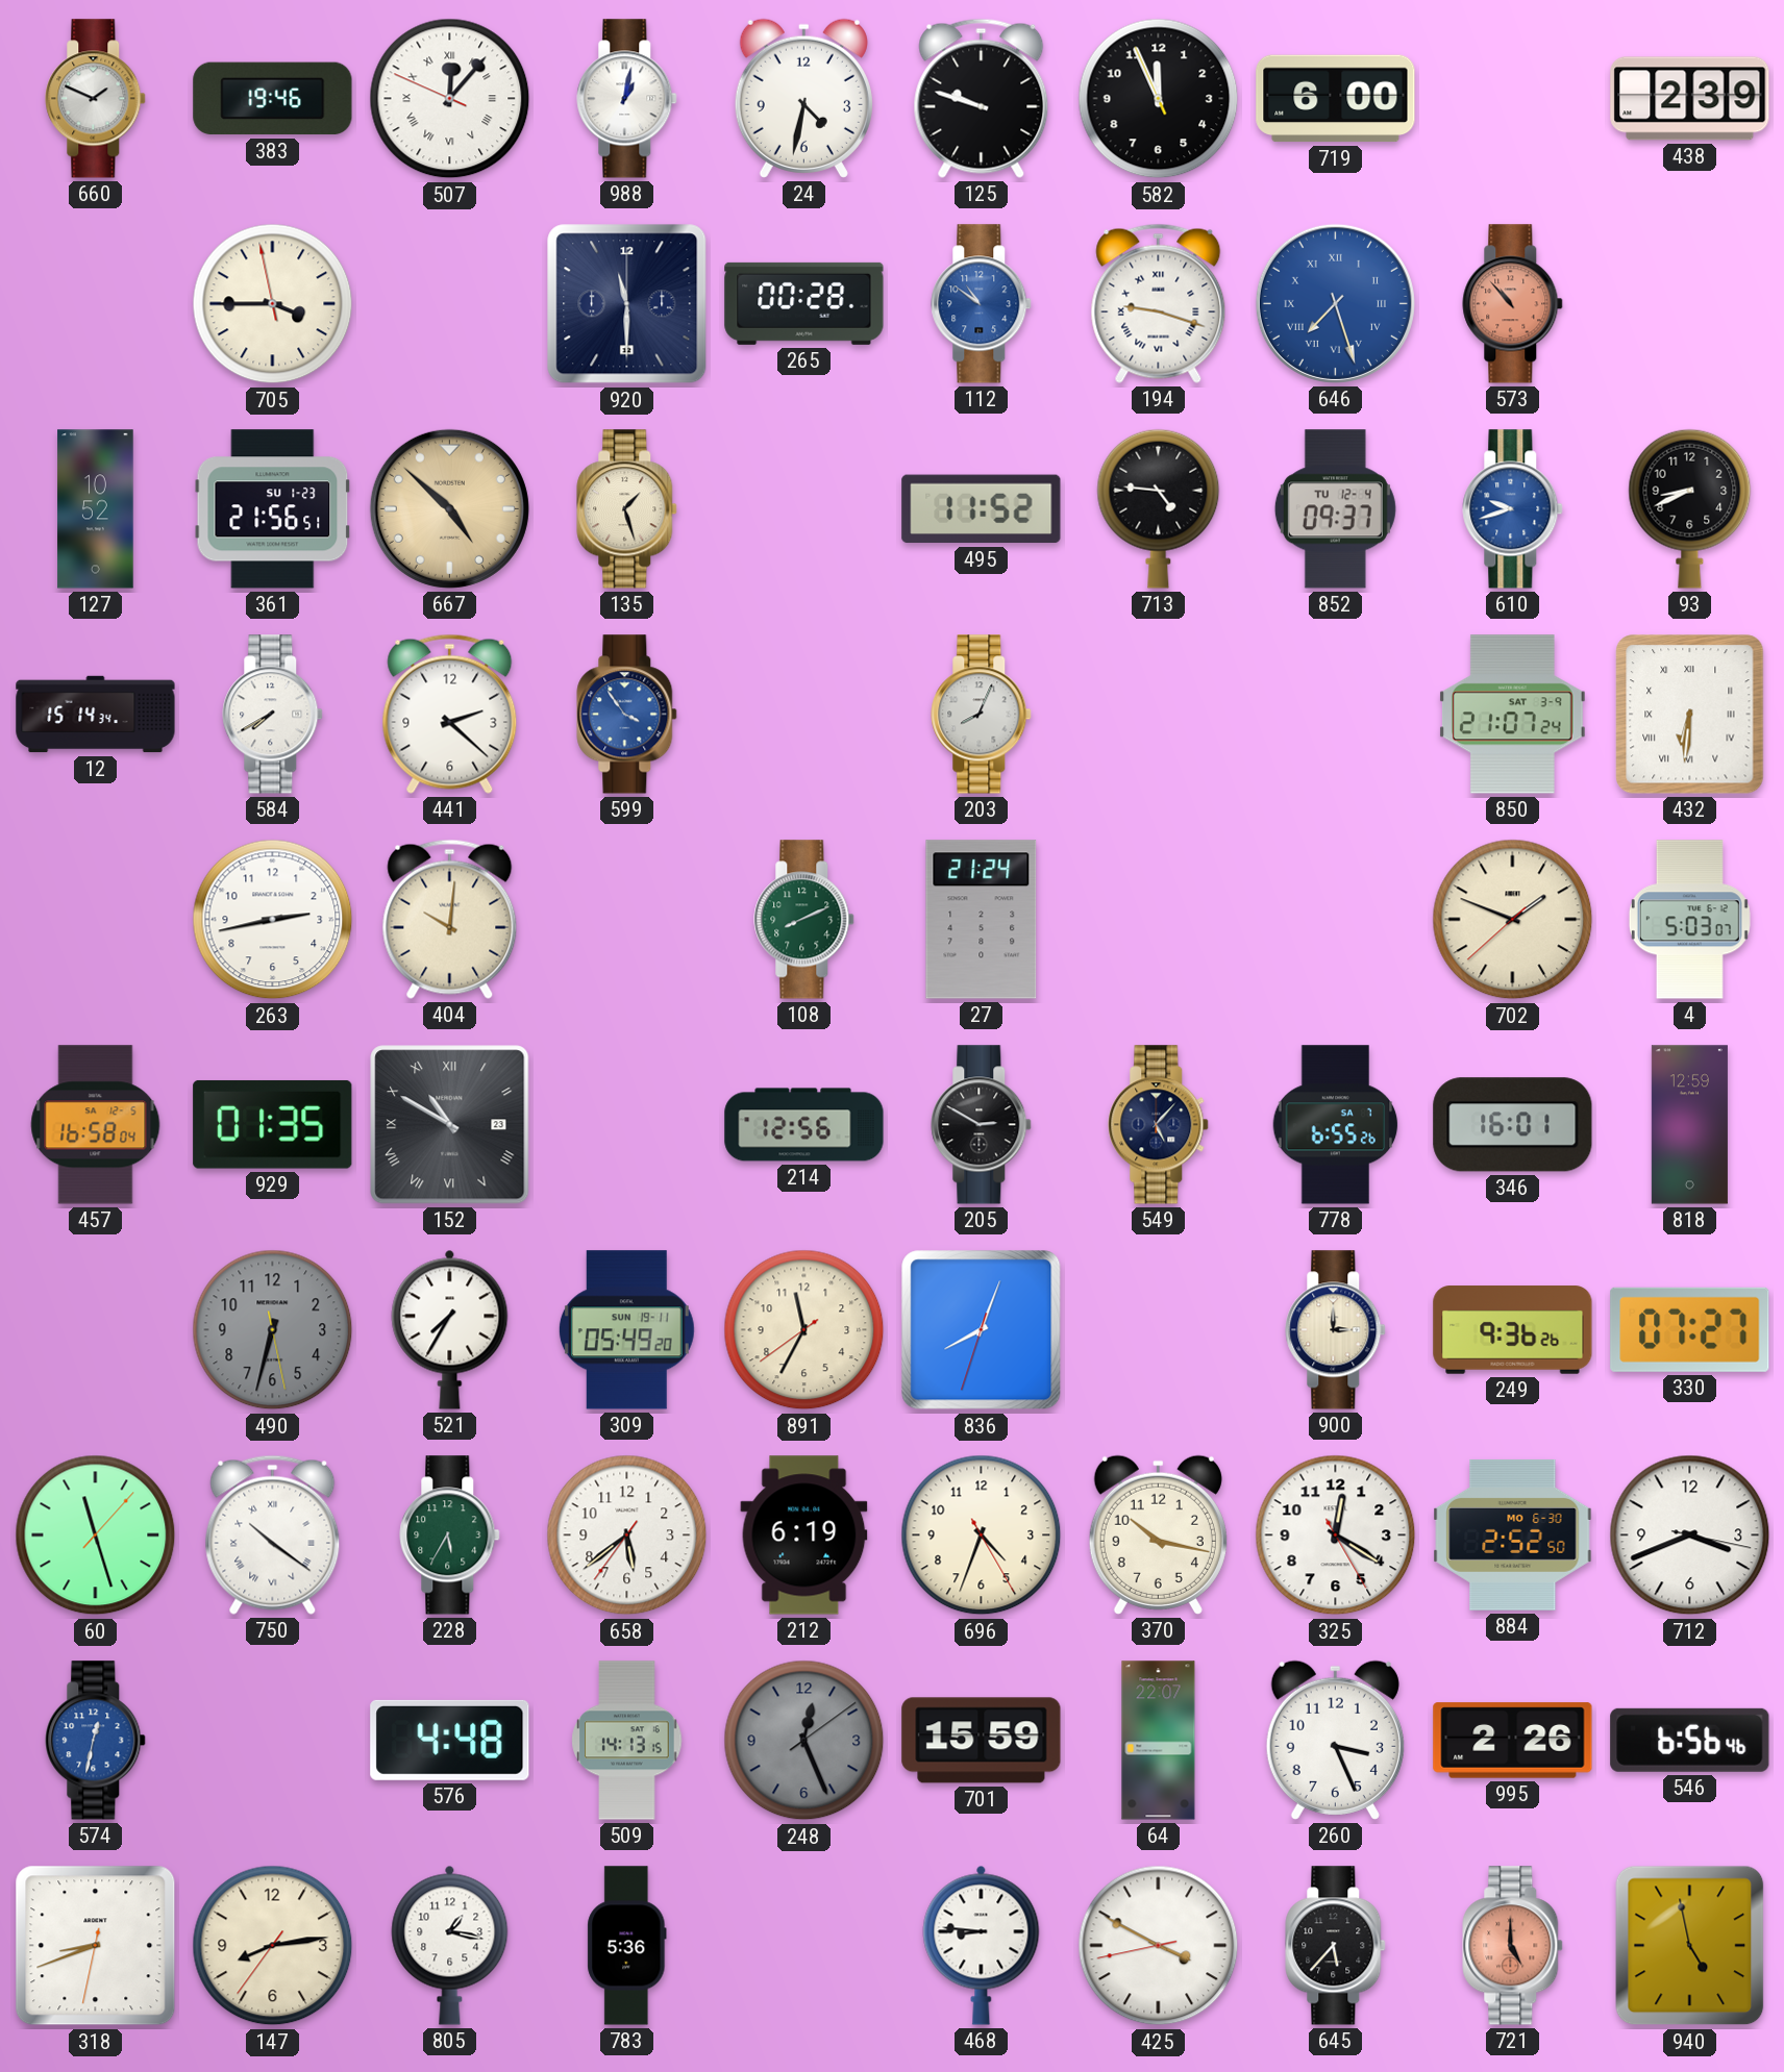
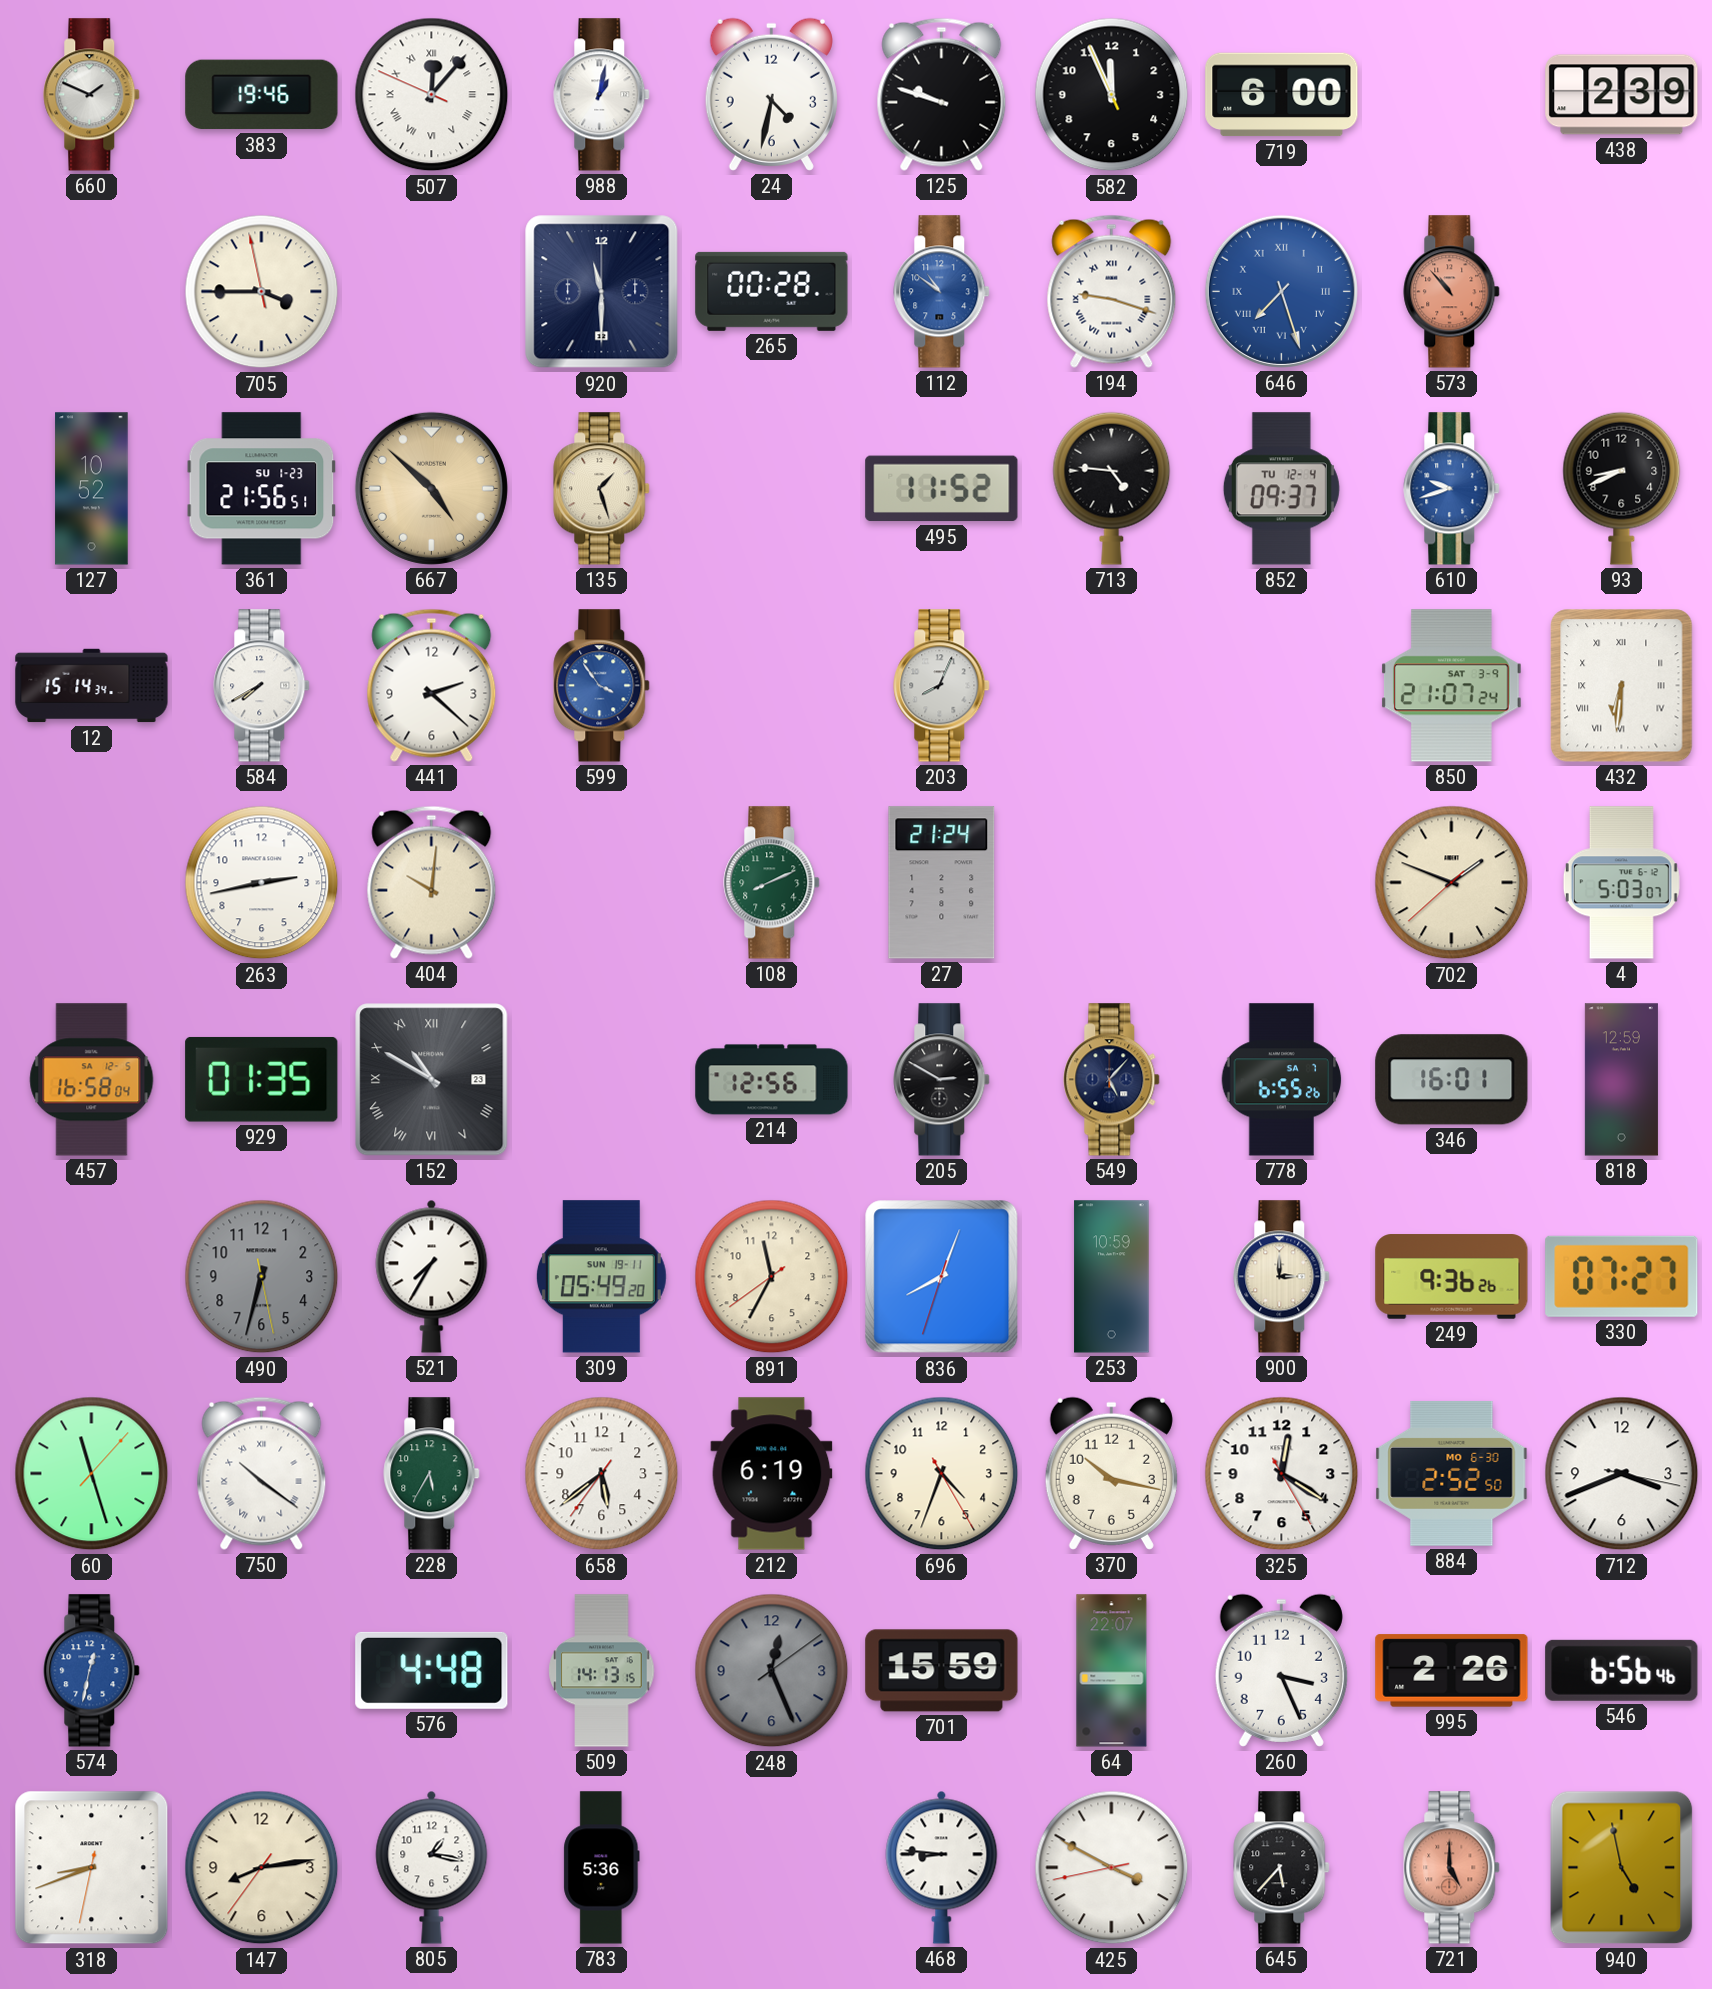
253: none -> 10:59
